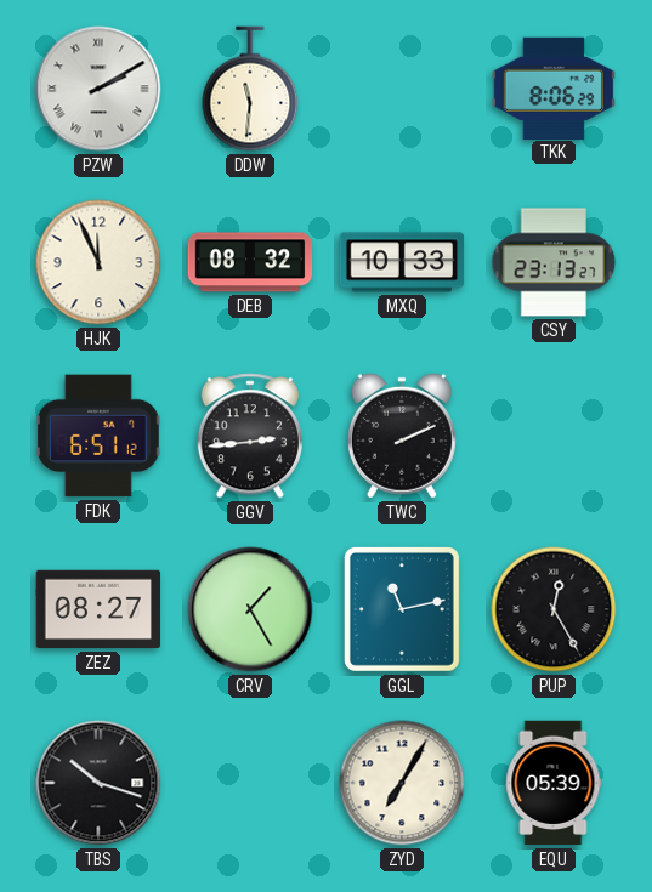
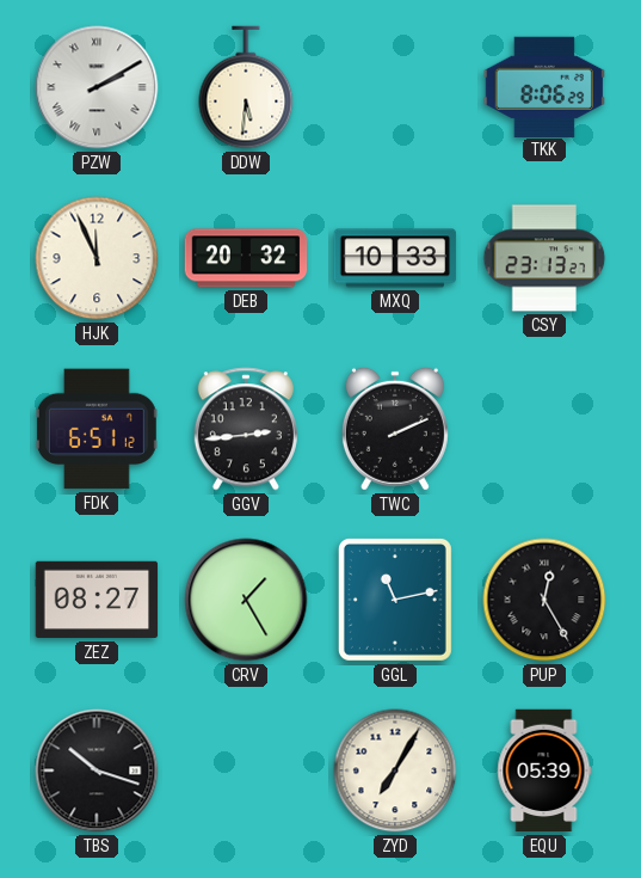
DDW: 11:31 -> 5:31
DEB: 08:32 -> 20:32
